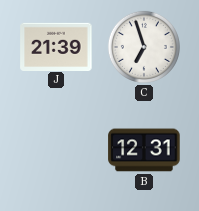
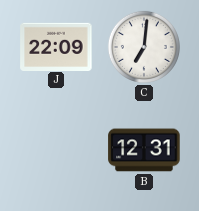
J: 21:39 -> 22:09
C: 6:57 -> 7:01
